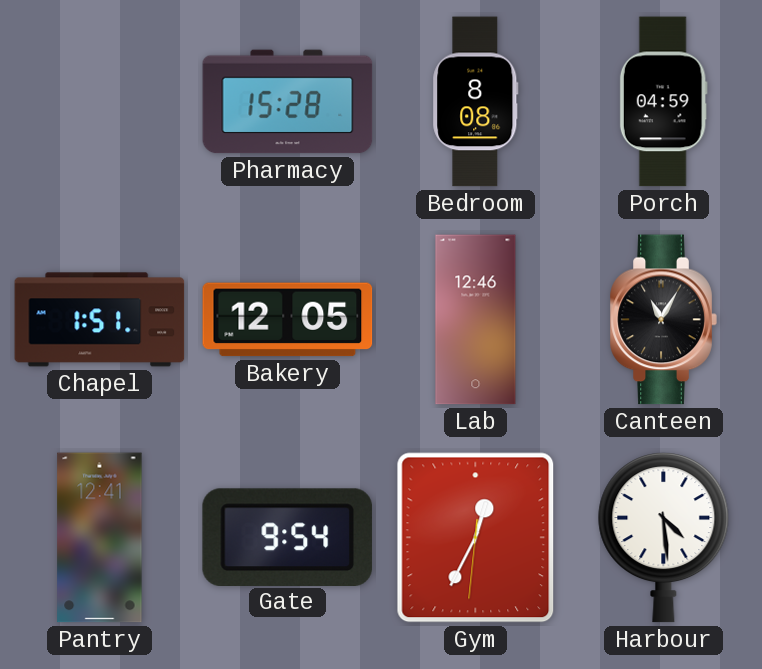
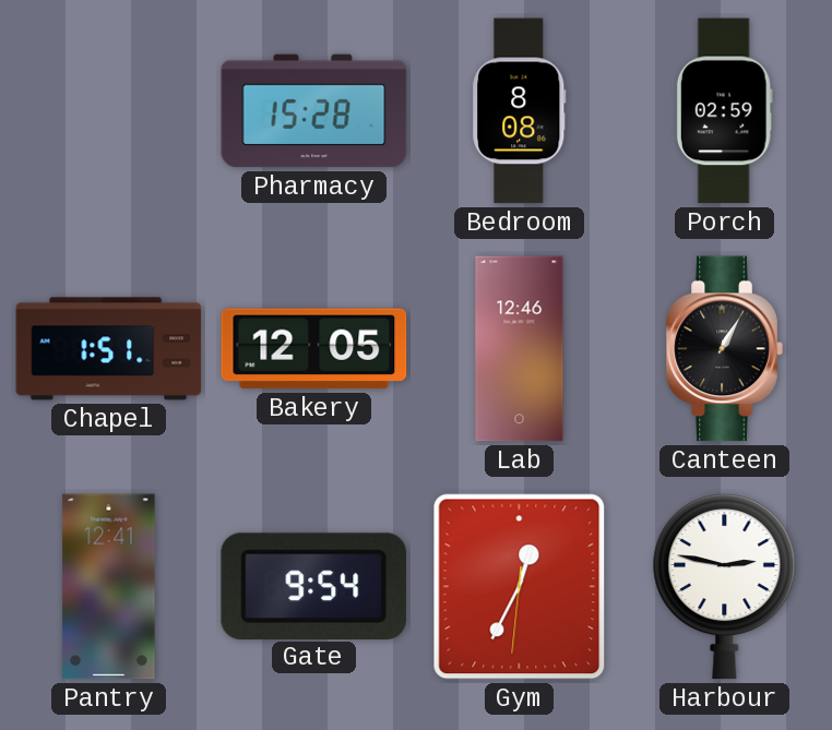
Porch: 04:59 -> 02:59
Canteen: 11:05 -> 1:05
Harbour: 4:29 -> 2:47
